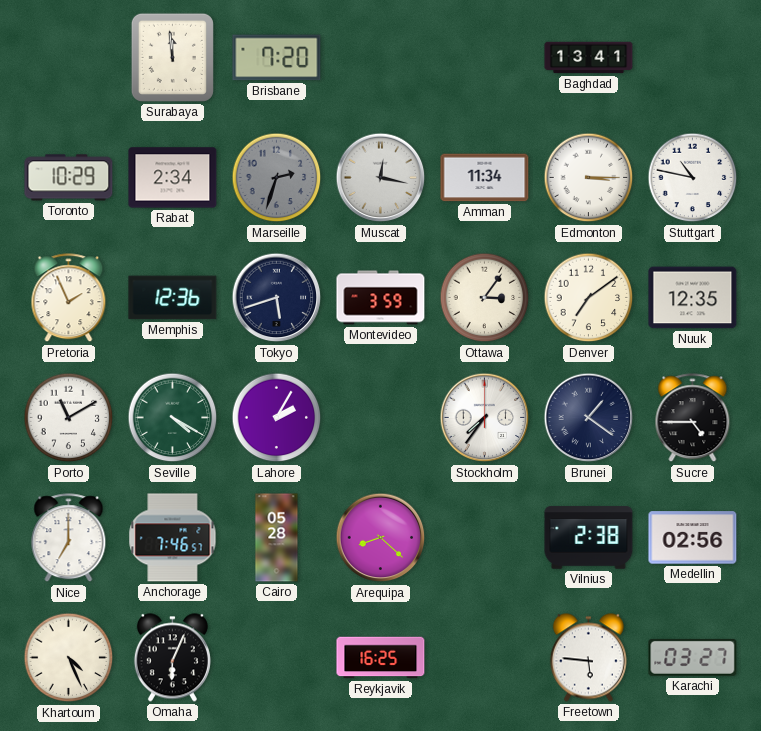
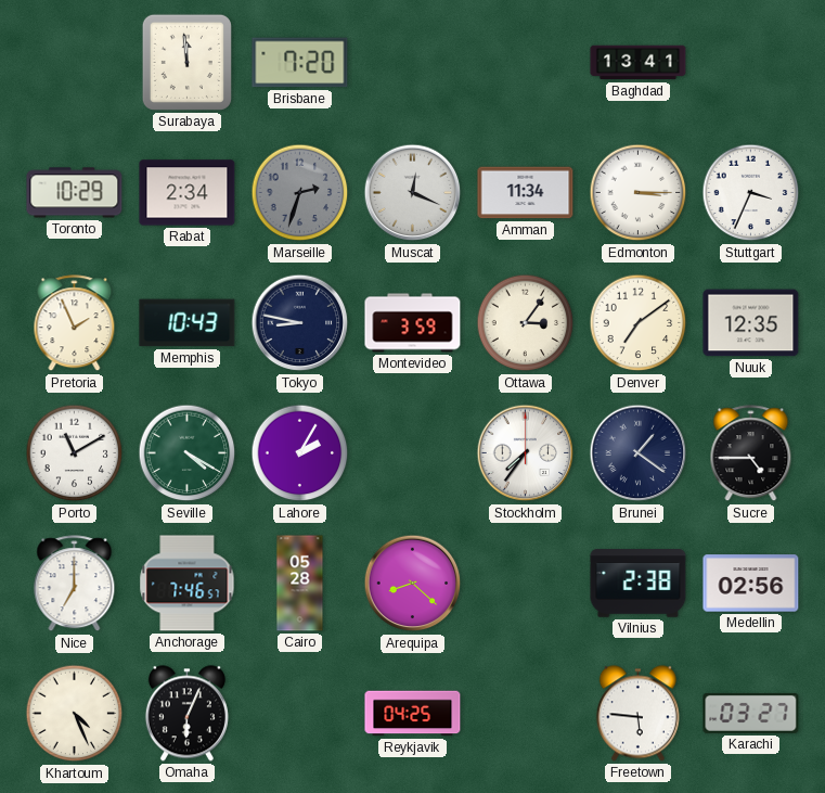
Muscat: 12:17 -> 12:19
Stuttgart: 10:47 -> 3:34
Memphis: 12:36 -> 10:43
Tokyo: 5:42 -> 8:47
Reykjavik: 16:25 -> 04:25
